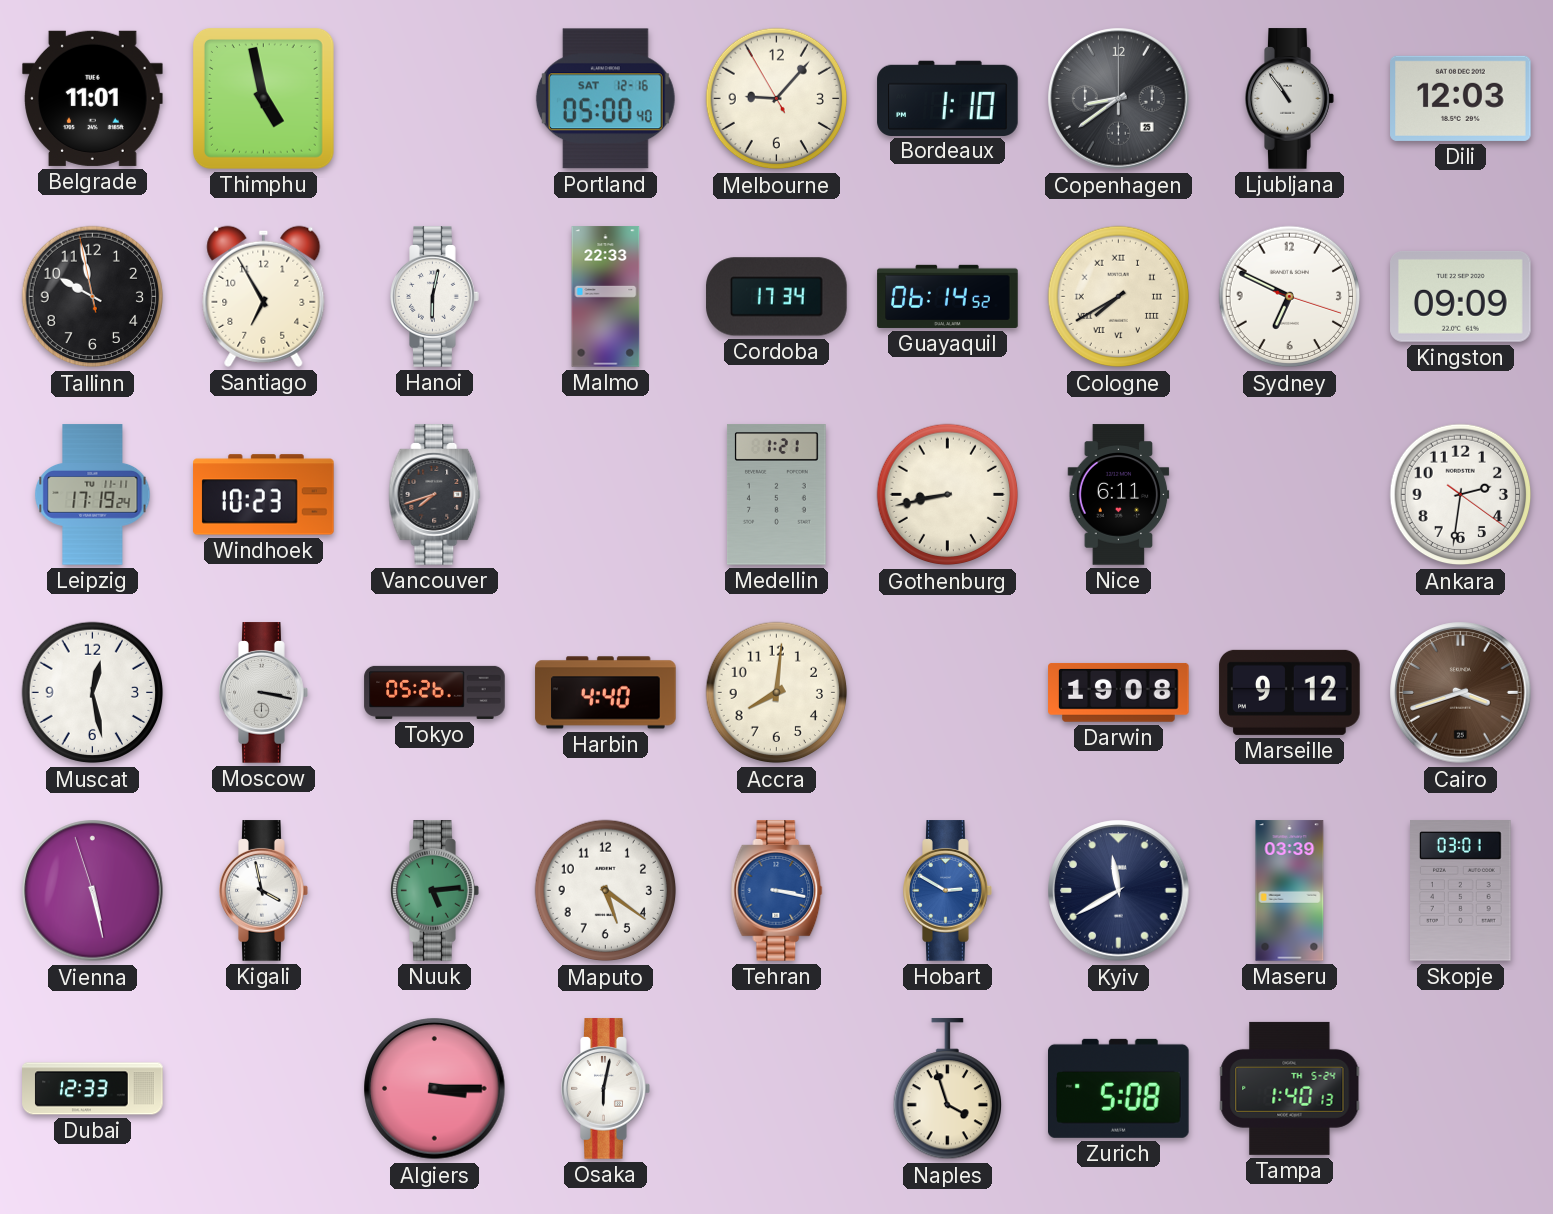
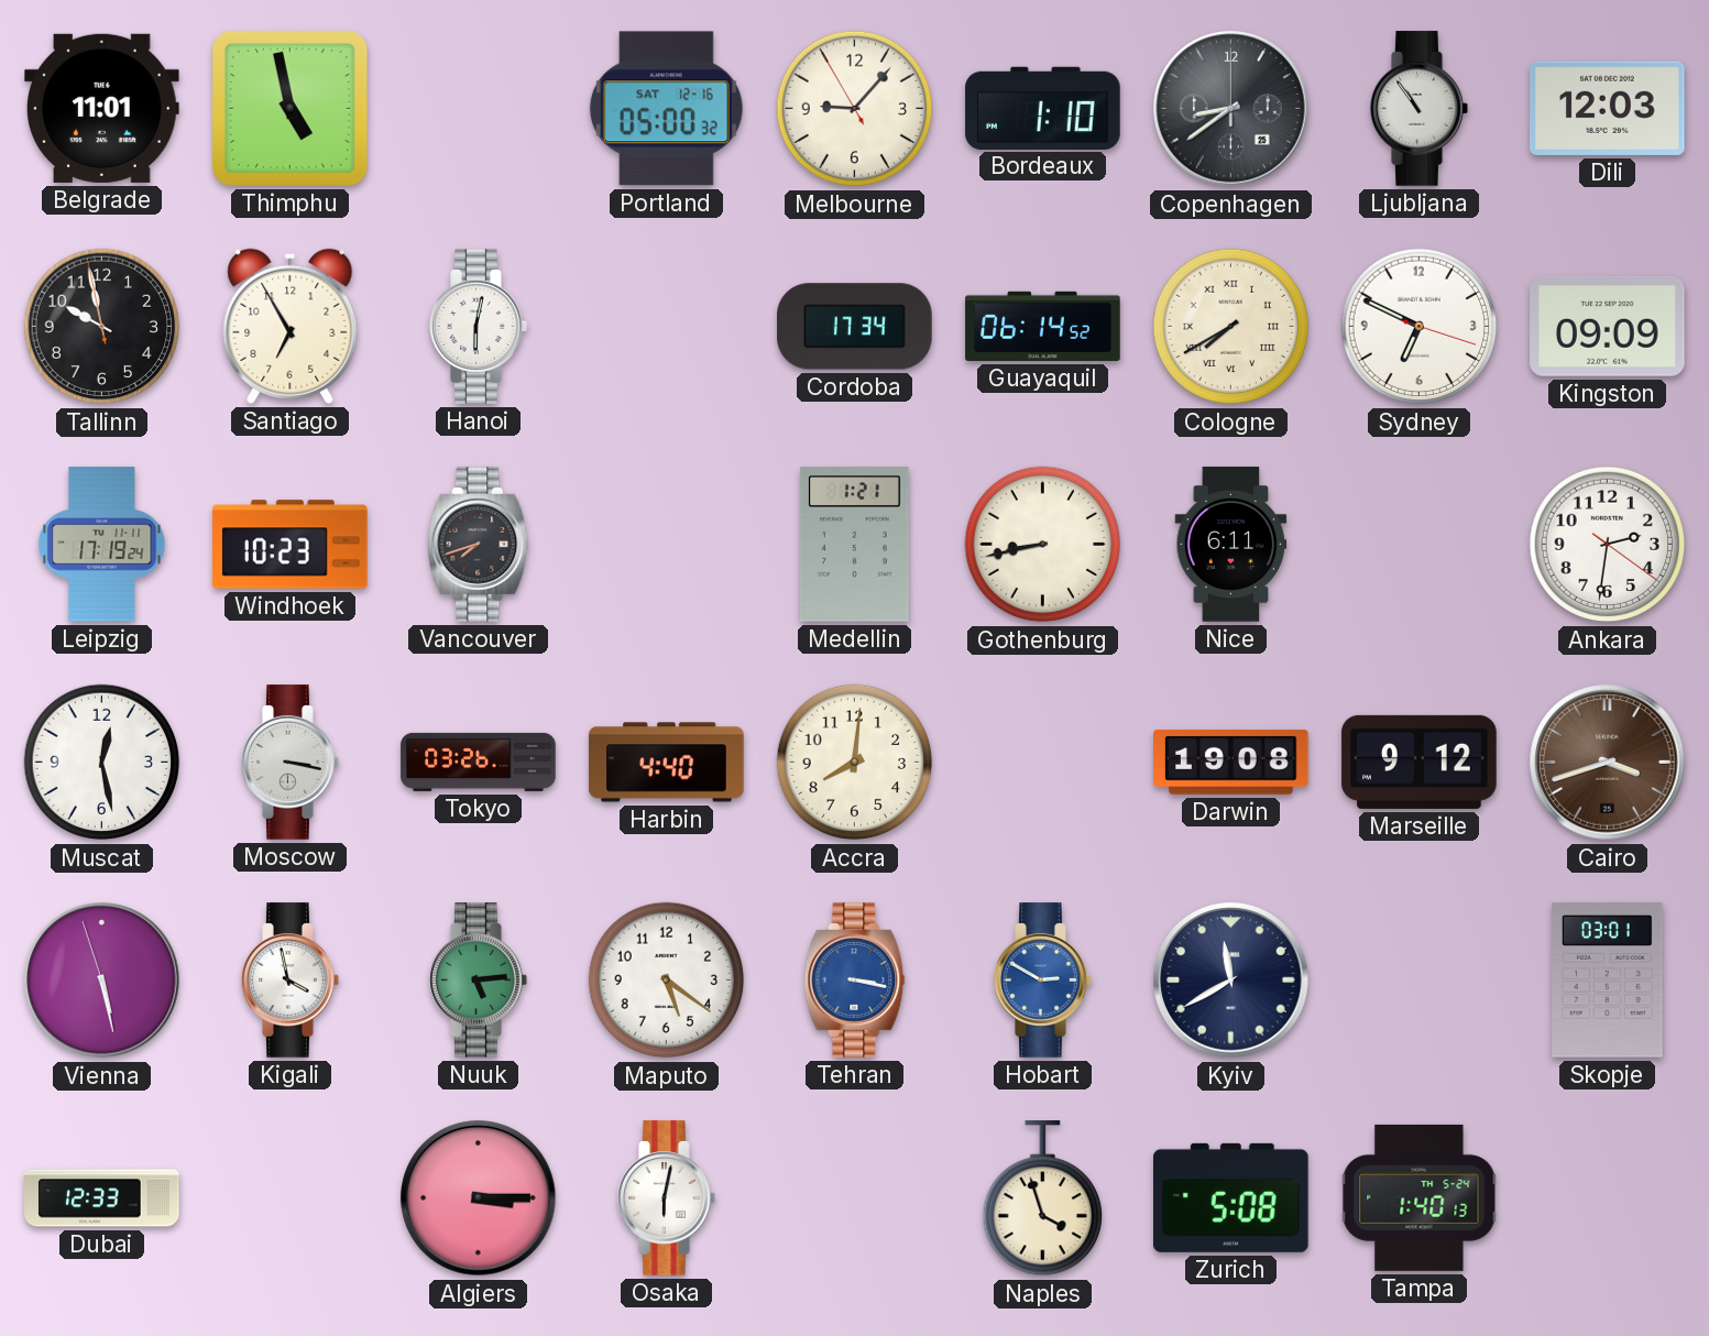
Portland: 05:00:40 -> 05:00:32
Malmo: 22:33 -> none
Tokyo: 05:26 -> 03:26
Maseru: 03:39 -> none
